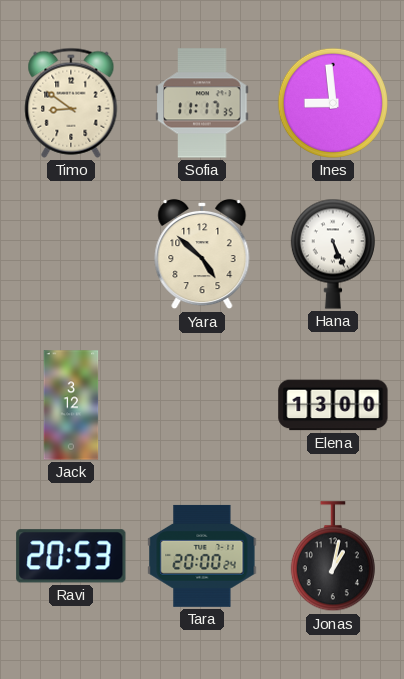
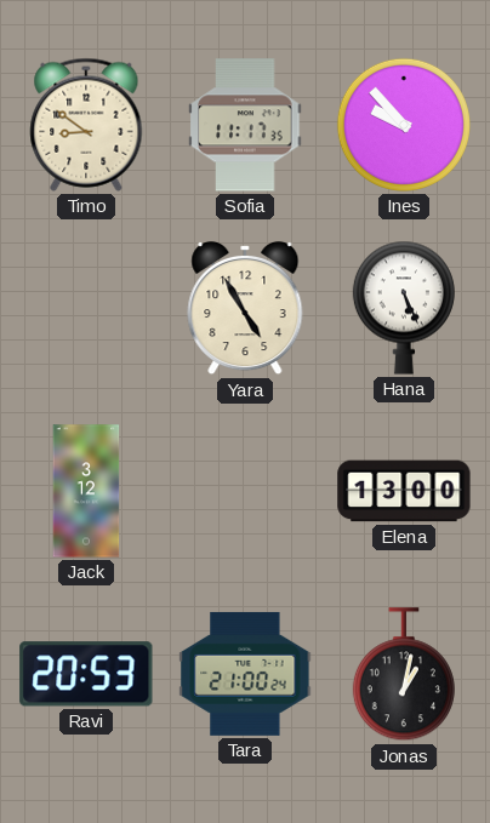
Ines: 8:59 -> 9:53
Yara: 4:52 -> 4:55
Tara: 20:00 -> 21:00
